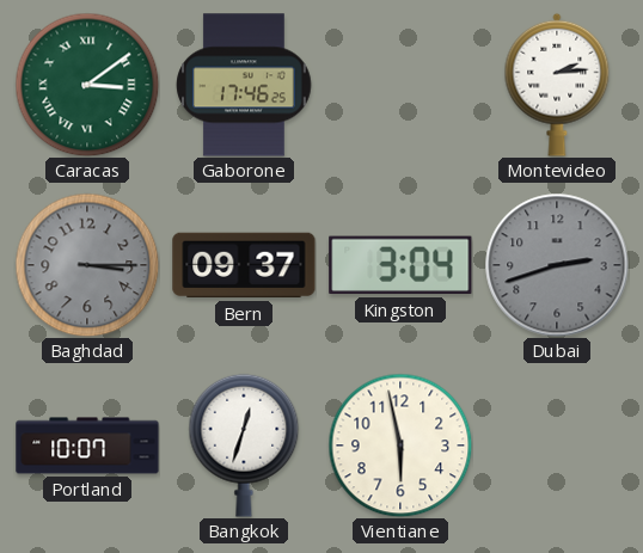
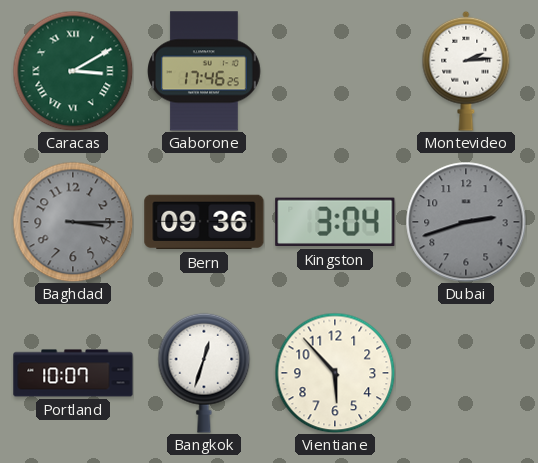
Caracas: 3:09 -> 3:10
Bern: 09:37 -> 09:36
Vientiane: 5:58 -> 5:53
